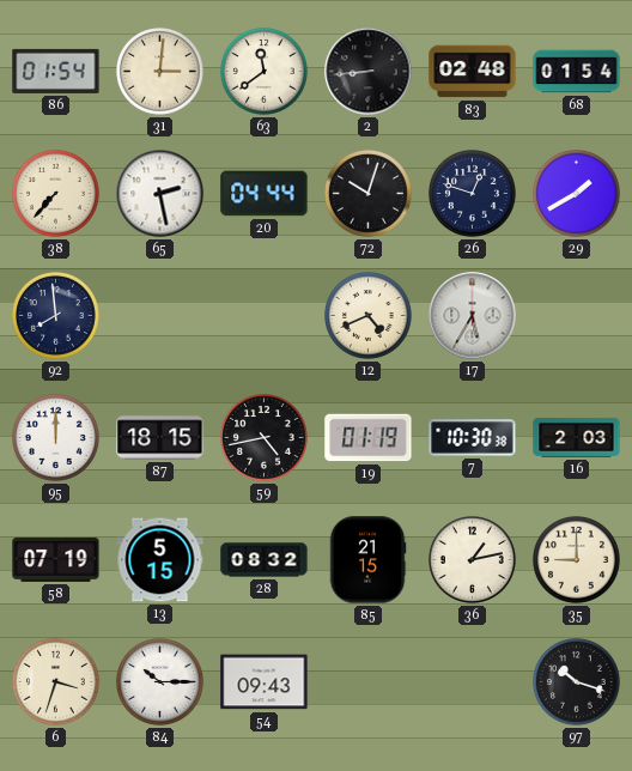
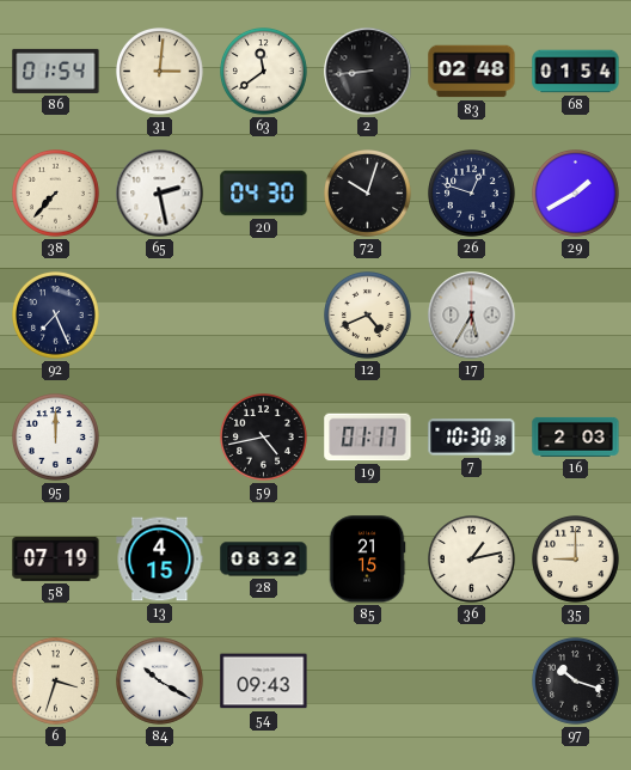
20: 04:44 -> 04:30
92: 7:59 -> 7:26
87: 18:15 -> none
19: 01:19 -> 01:17
13: 5:15 -> 4:15
84: 10:15 -> 10:20
